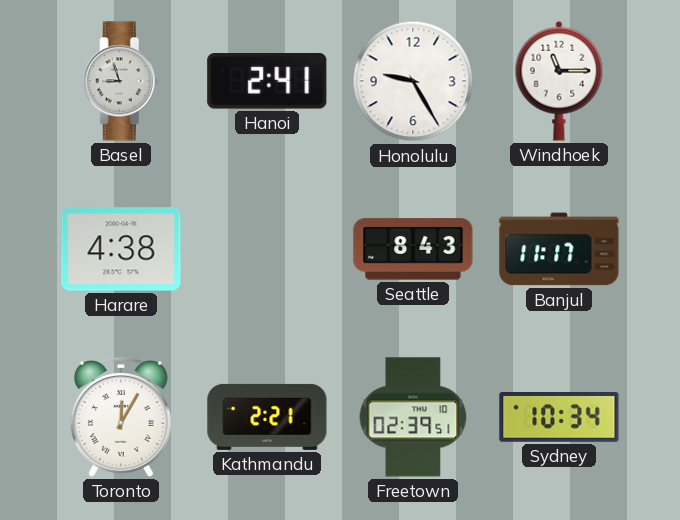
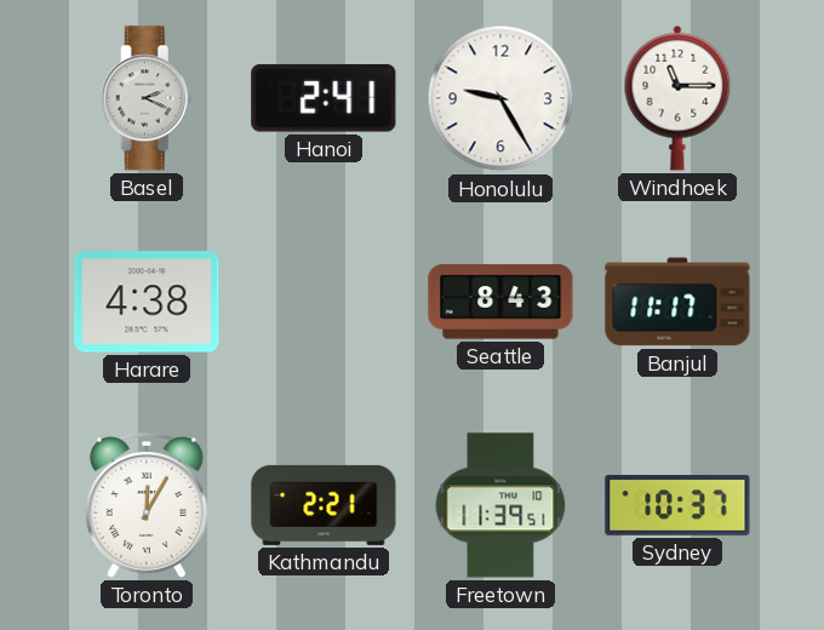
Basel: 8:57 -> 2:19
Freetown: 02:39 -> 11:39
Sydney: 10:34 -> 10:37
